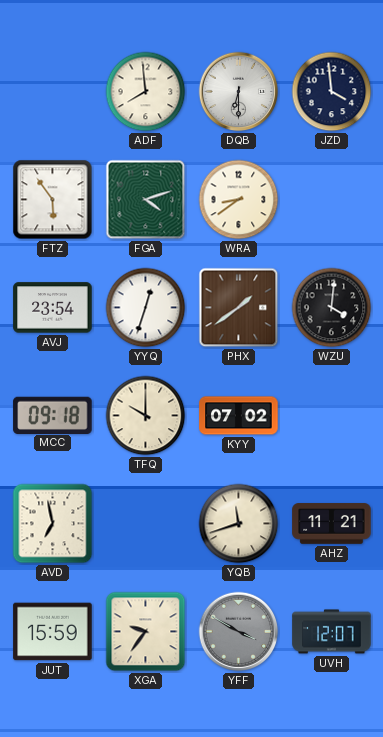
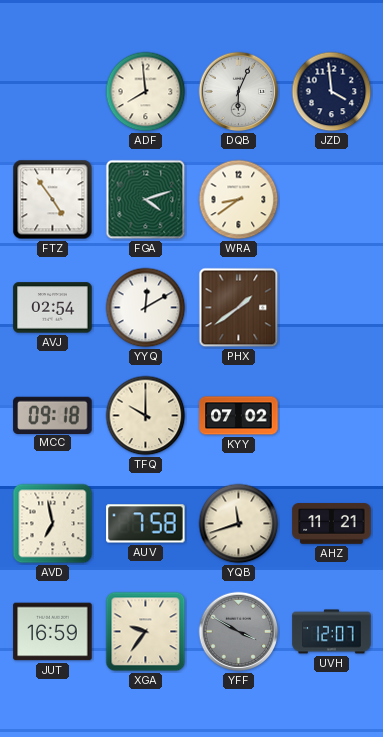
DQB: 6:30 -> 6:04
FTZ: 5:54 -> 4:54
AVJ: 23:54 -> 02:54
YYQ: 12:33 -> 12:10
WZU: 4:01 -> none
AUV: none -> 7:58
JUT: 15:59 -> 16:59
